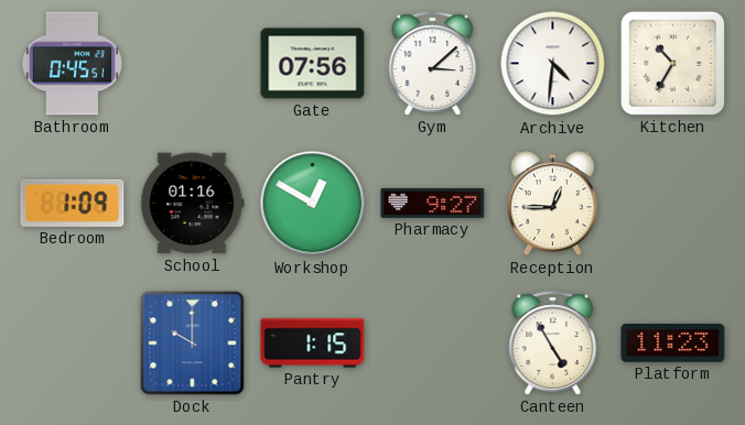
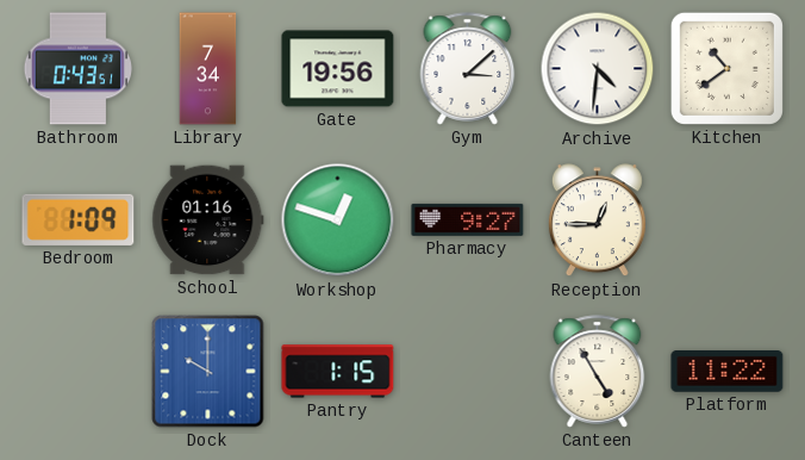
Bathroom: 0:45 -> 0:43
Library: none -> 7:34
Gate: 07:56 -> 19:56
Kitchen: 10:35 -> 10:39
Workshop: 12:50 -> 12:48
Platform: 11:23 -> 11:22
